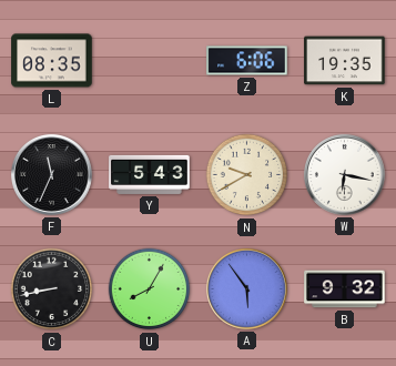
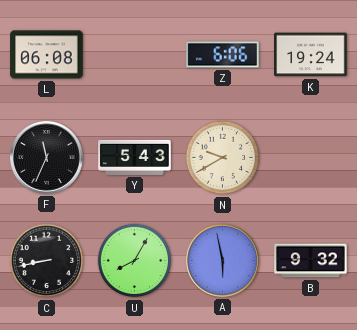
L: 08:35 -> 06:08
K: 19:35 -> 19:24
W: 6:17 -> none
A: 5:54 -> 5:58
